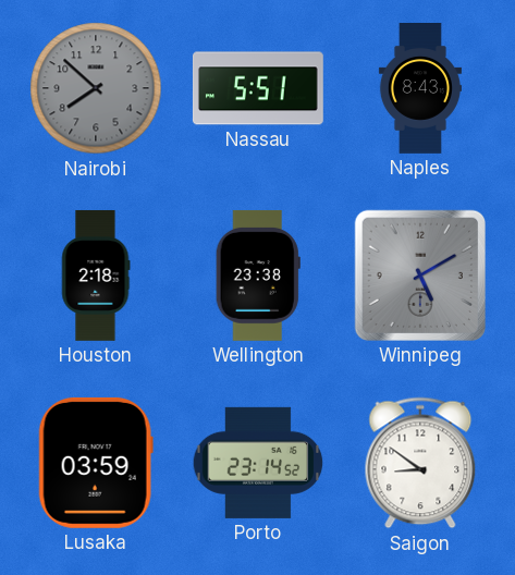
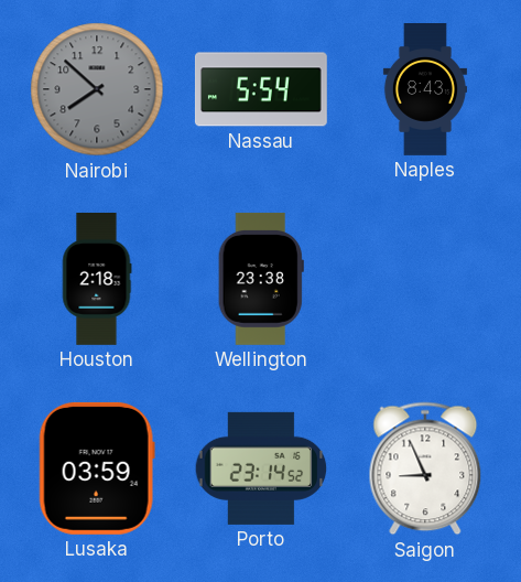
Nassau: 5:51 -> 5:54
Winnipeg: 5:10 -> none
Saigon: 8:51 -> 8:56
